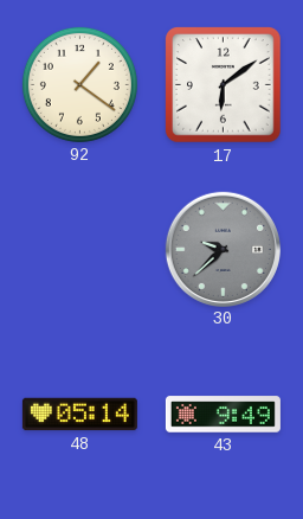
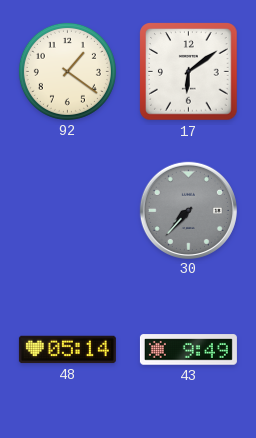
30: 9:38 -> 7:37
